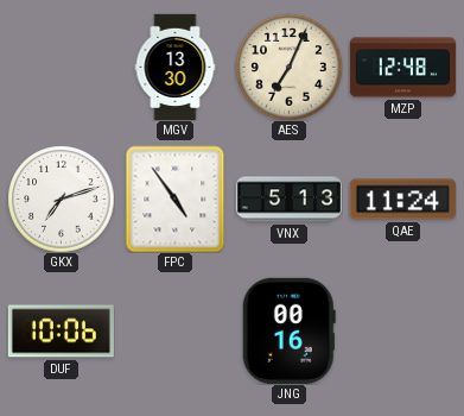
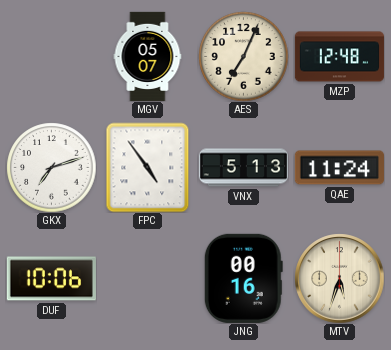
MGV: 13:30 -> 05:07
MTV: none -> 5:33
